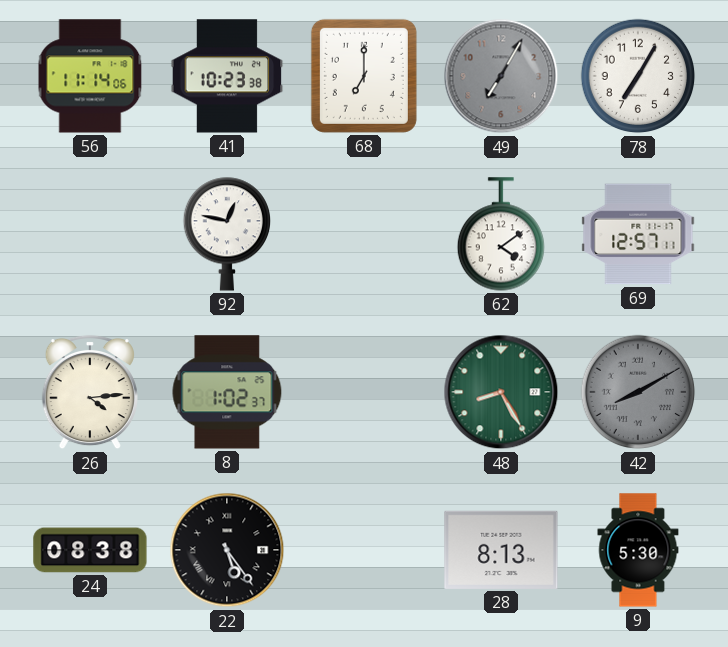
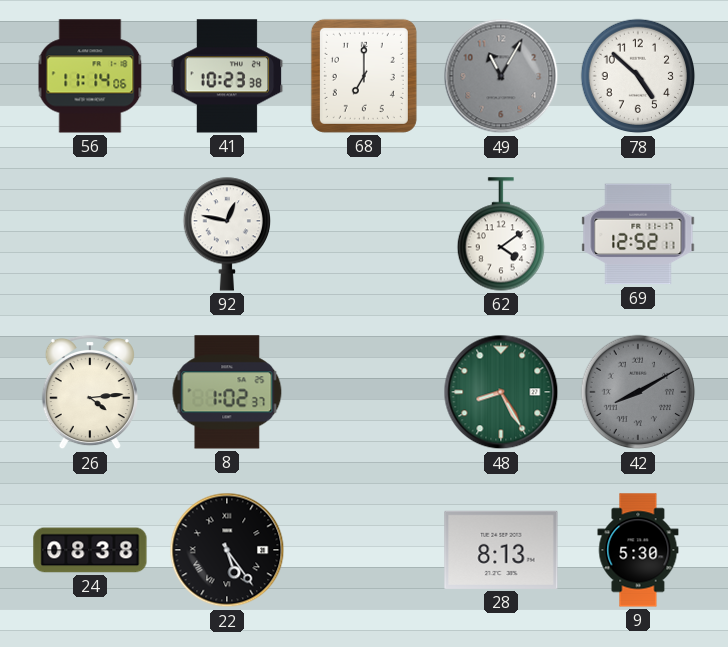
49: 7:05 -> 11:05
78: 7:05 -> 4:52
69: 12:57 -> 12:52
